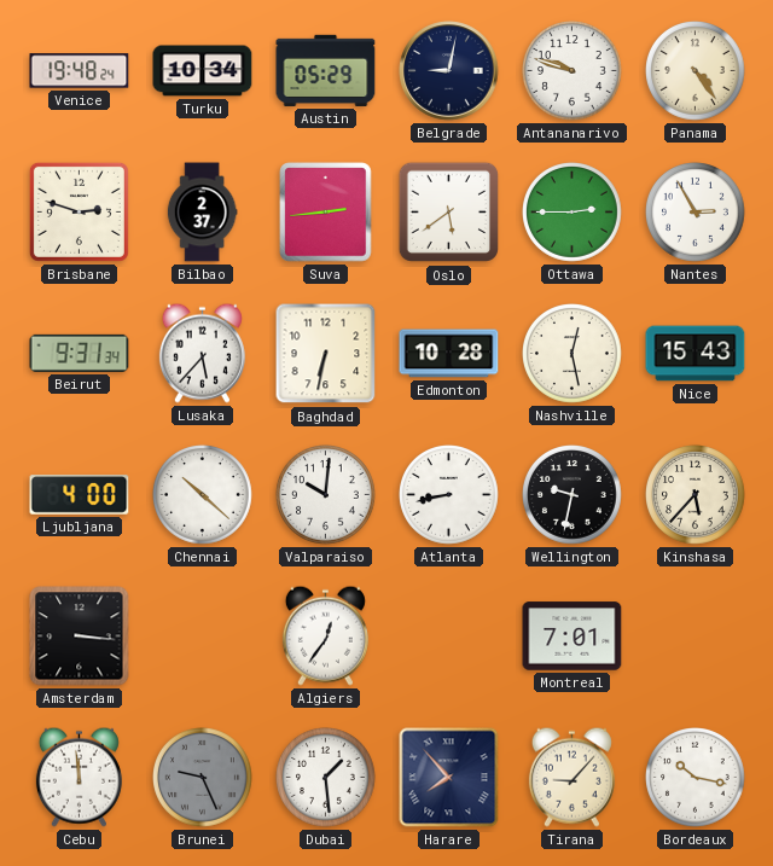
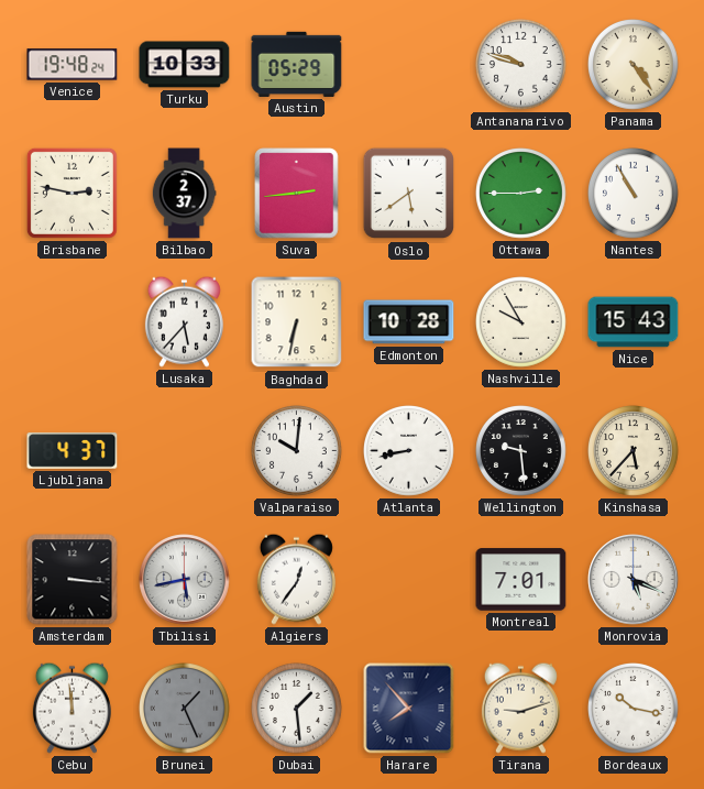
Turku: 10:34 -> 10:33
Belgrade: 9:02 -> none
Brisbane: 2:48 -> 2:47
Nantes: 2:55 -> 10:55
Beirut: 9:31 -> none
Nashville: 12:28 -> 9:55
Ljubljana: 4:00 -> 4:37
Chennai: 10:22 -> none
Wellington: 9:32 -> 9:29
Tbilisi: none -> 5:43
Monrovia: none -> 5:19
Brunei: 9:26 -> 1:26
Tirana: 9:07 -> 9:12
